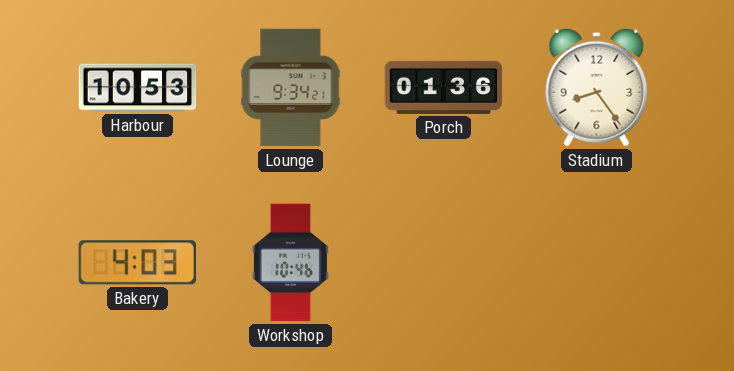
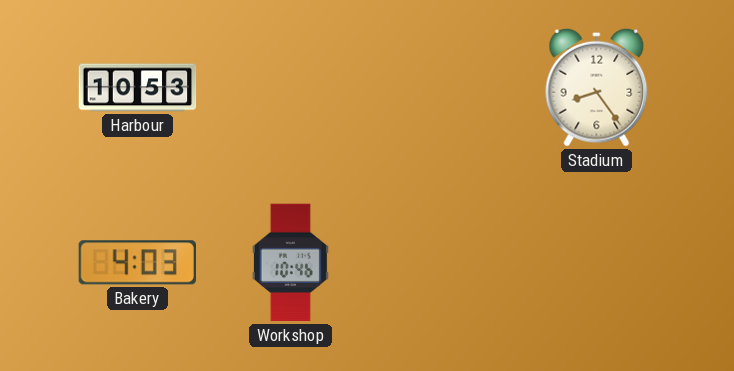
Lounge: 9:34 -> none
Porch: 01:36 -> none
